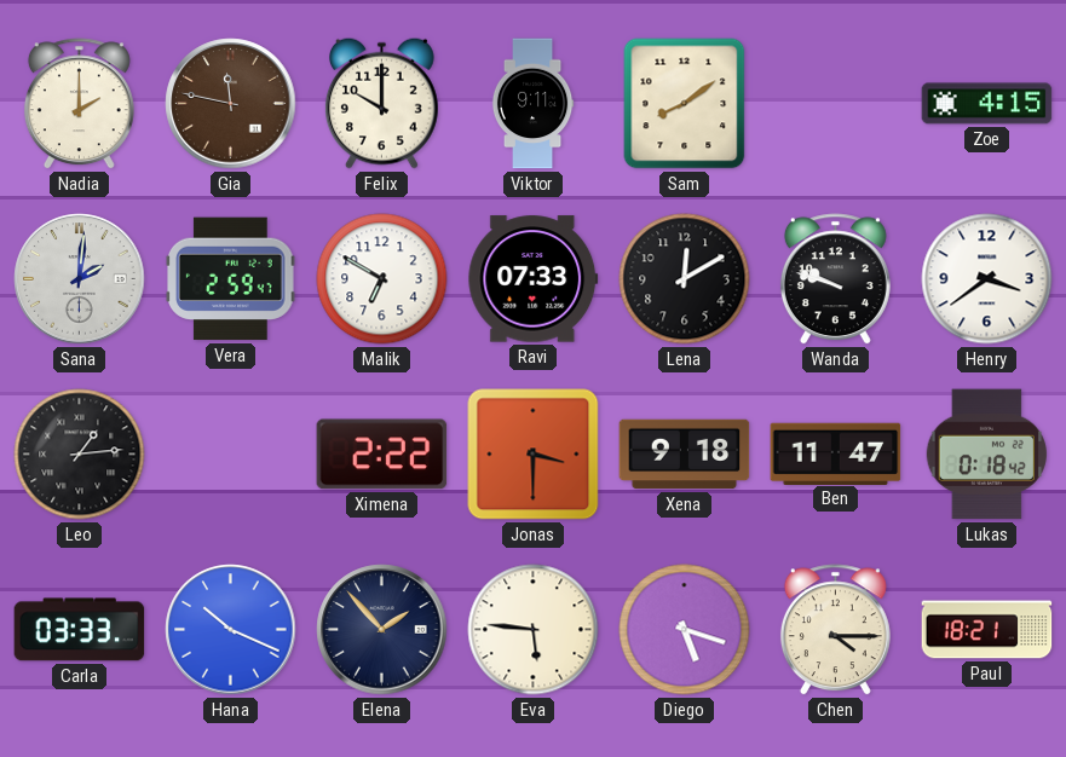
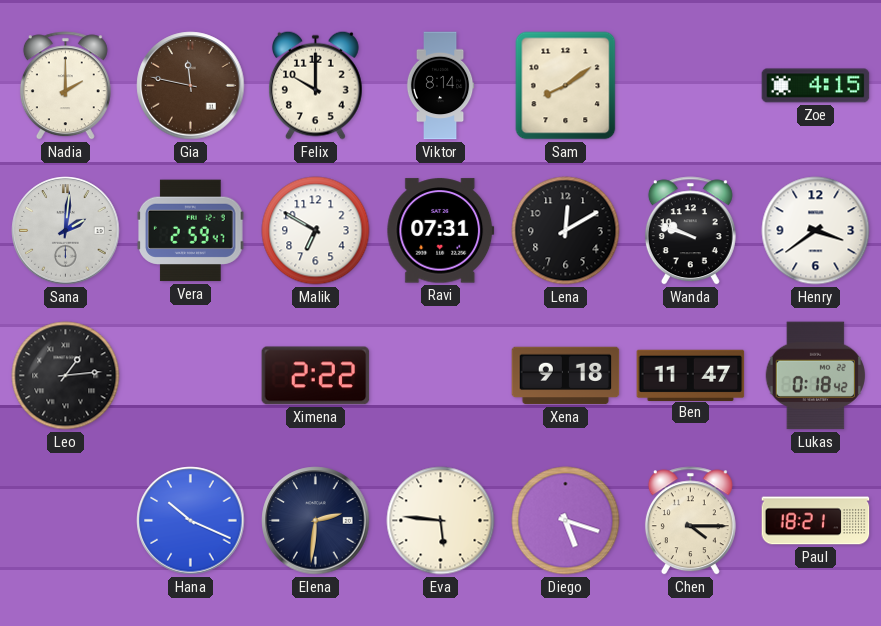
Viktor: 9:11 -> 8:14
Ravi: 07:33 -> 07:31
Jonas: 3:30 -> none
Carla: 03:33 -> none
Elena: 1:53 -> 2:31
